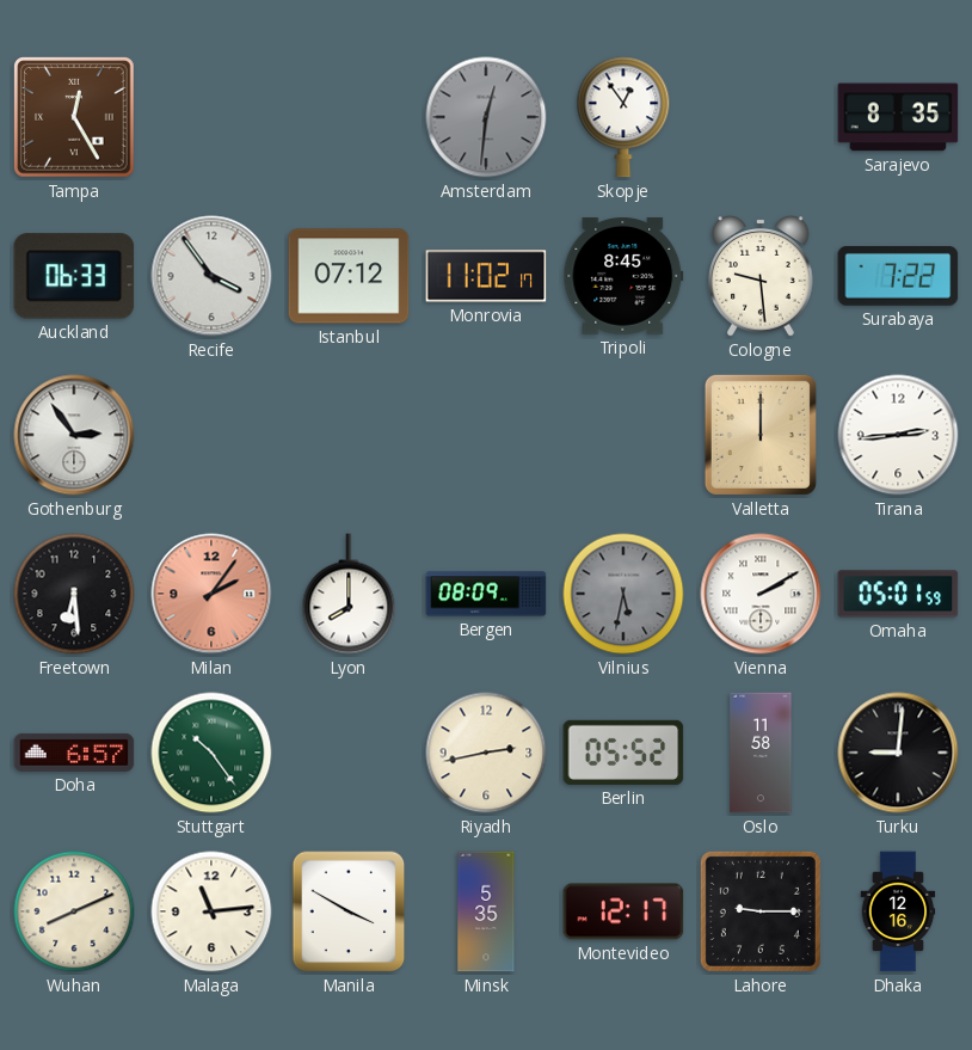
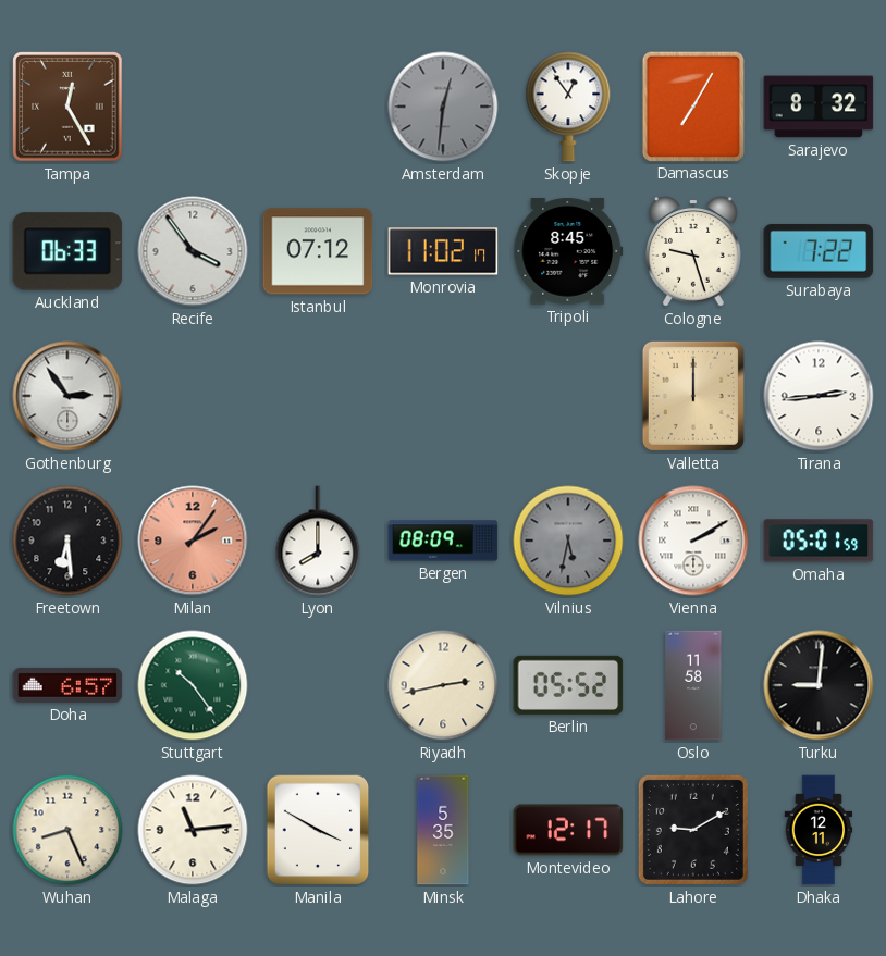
Damascus: none -> 7:05
Sarajevo: 8:35 -> 8:32
Cologne: 9:29 -> 9:27
Wuhan: 8:11 -> 8:26
Lahore: 9:15 -> 9:10
Dhaka: 12:16 -> 12:11
